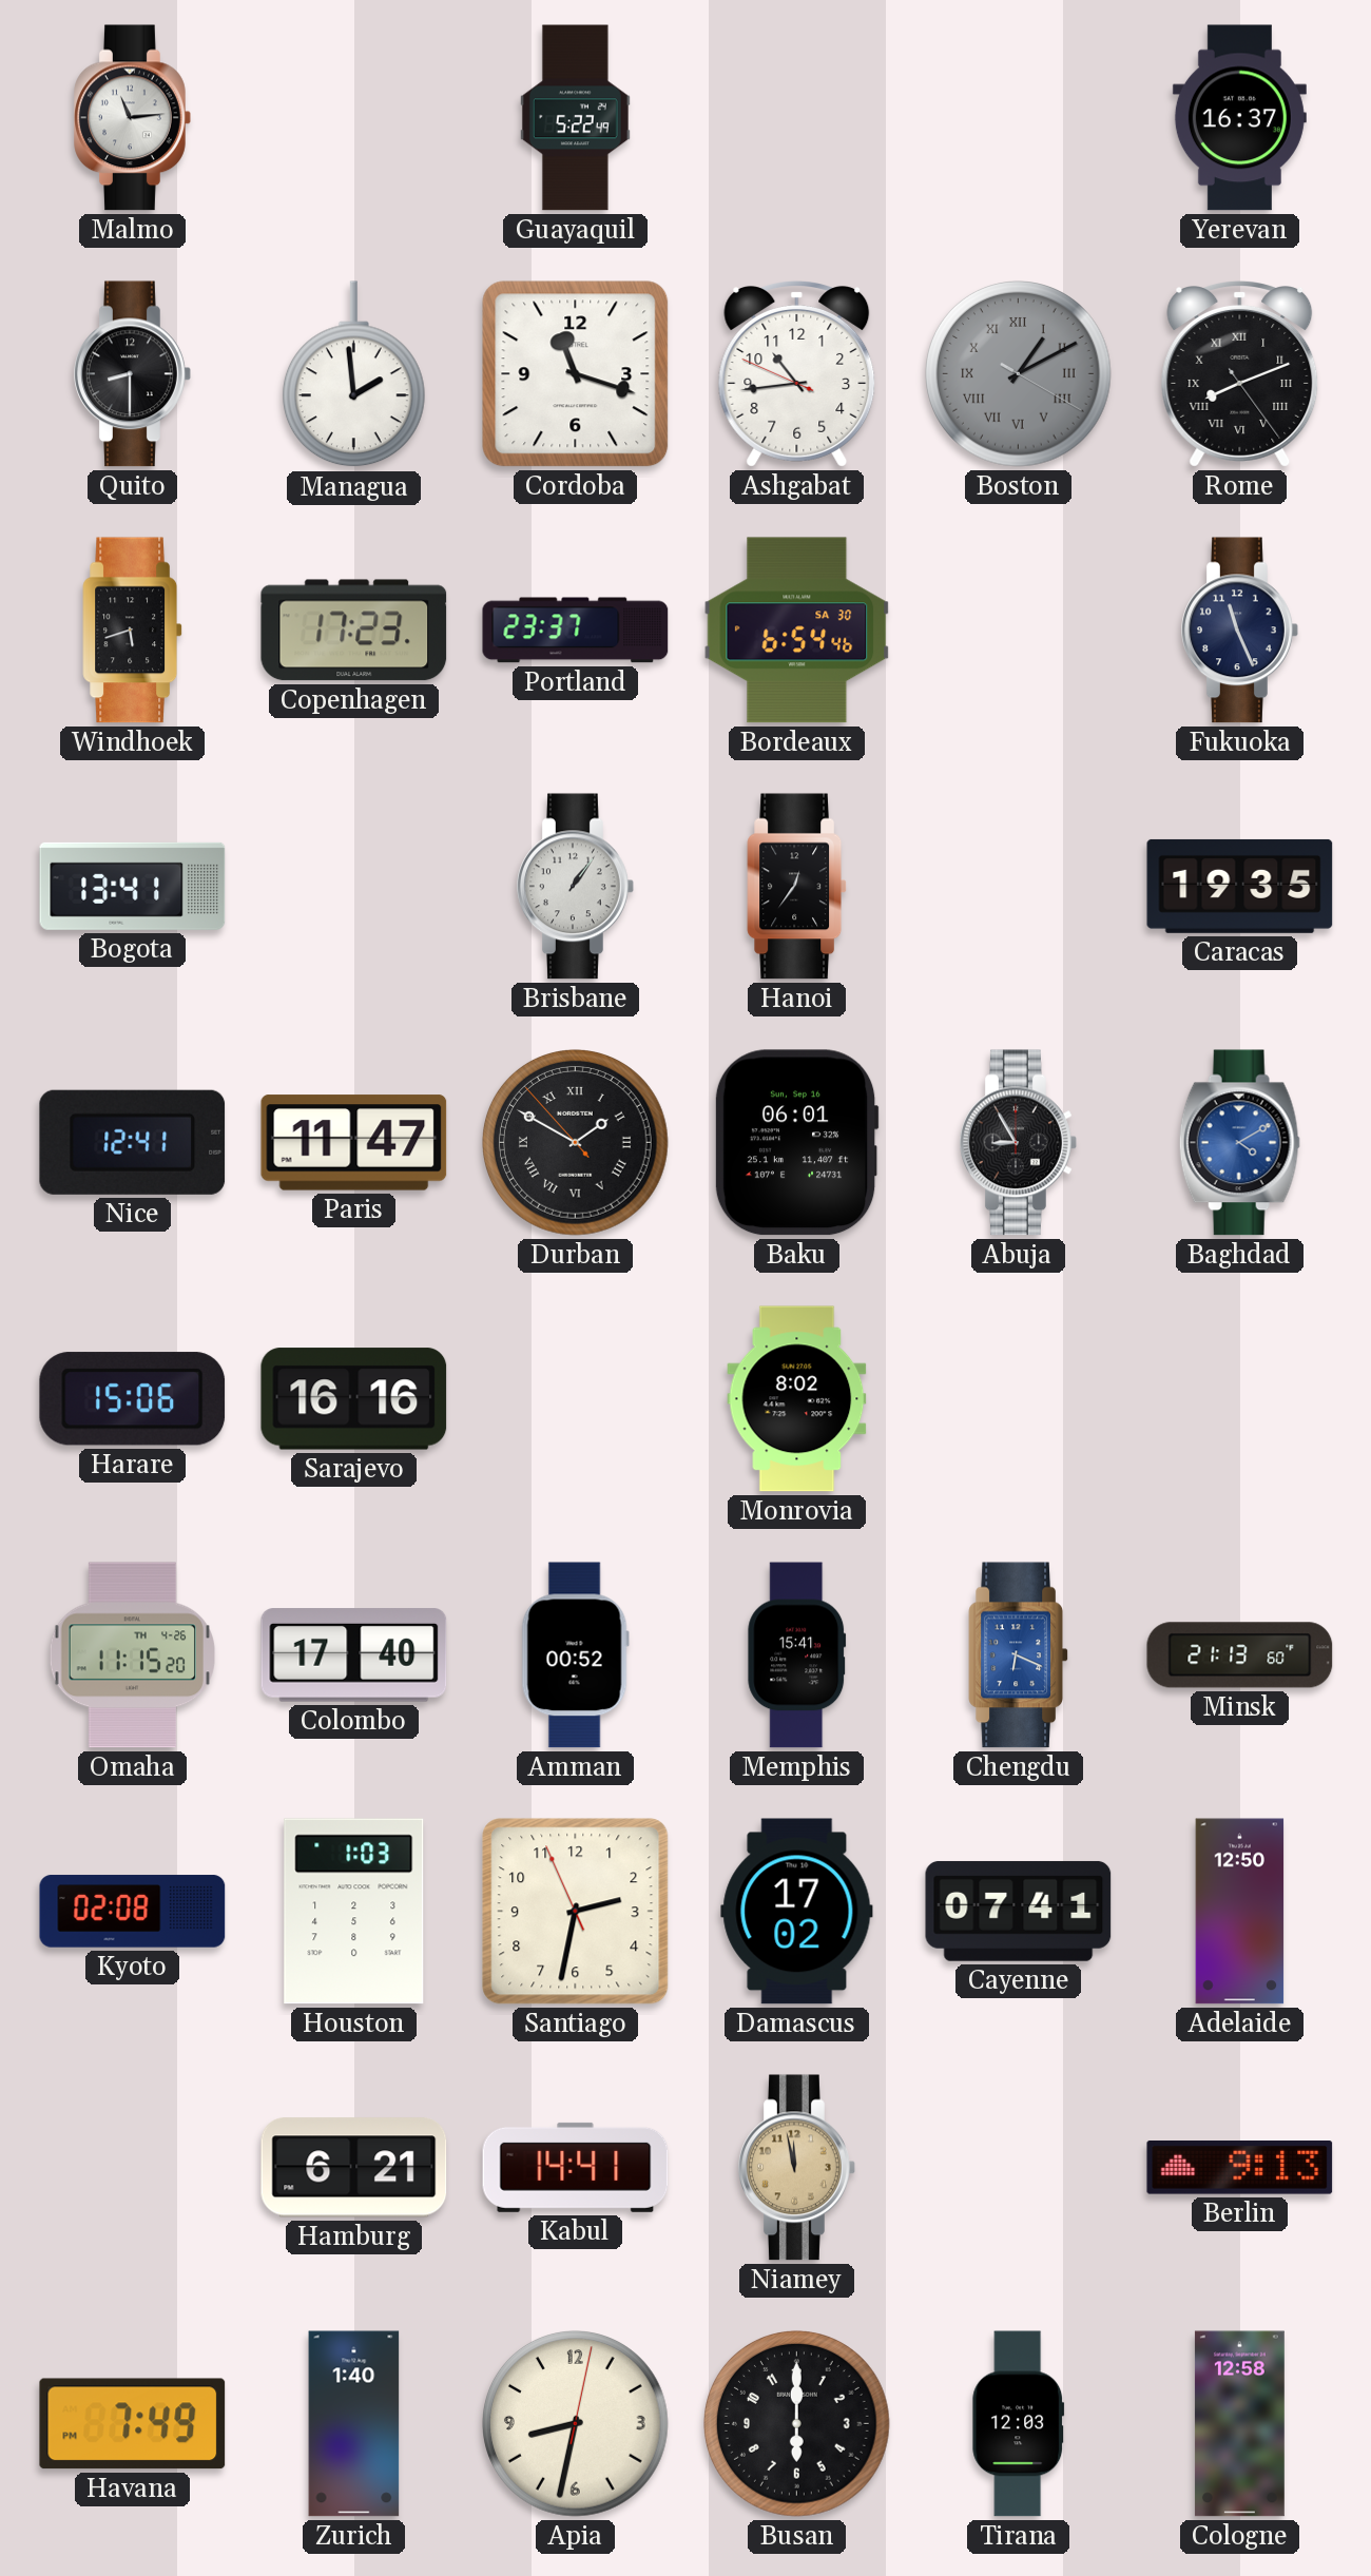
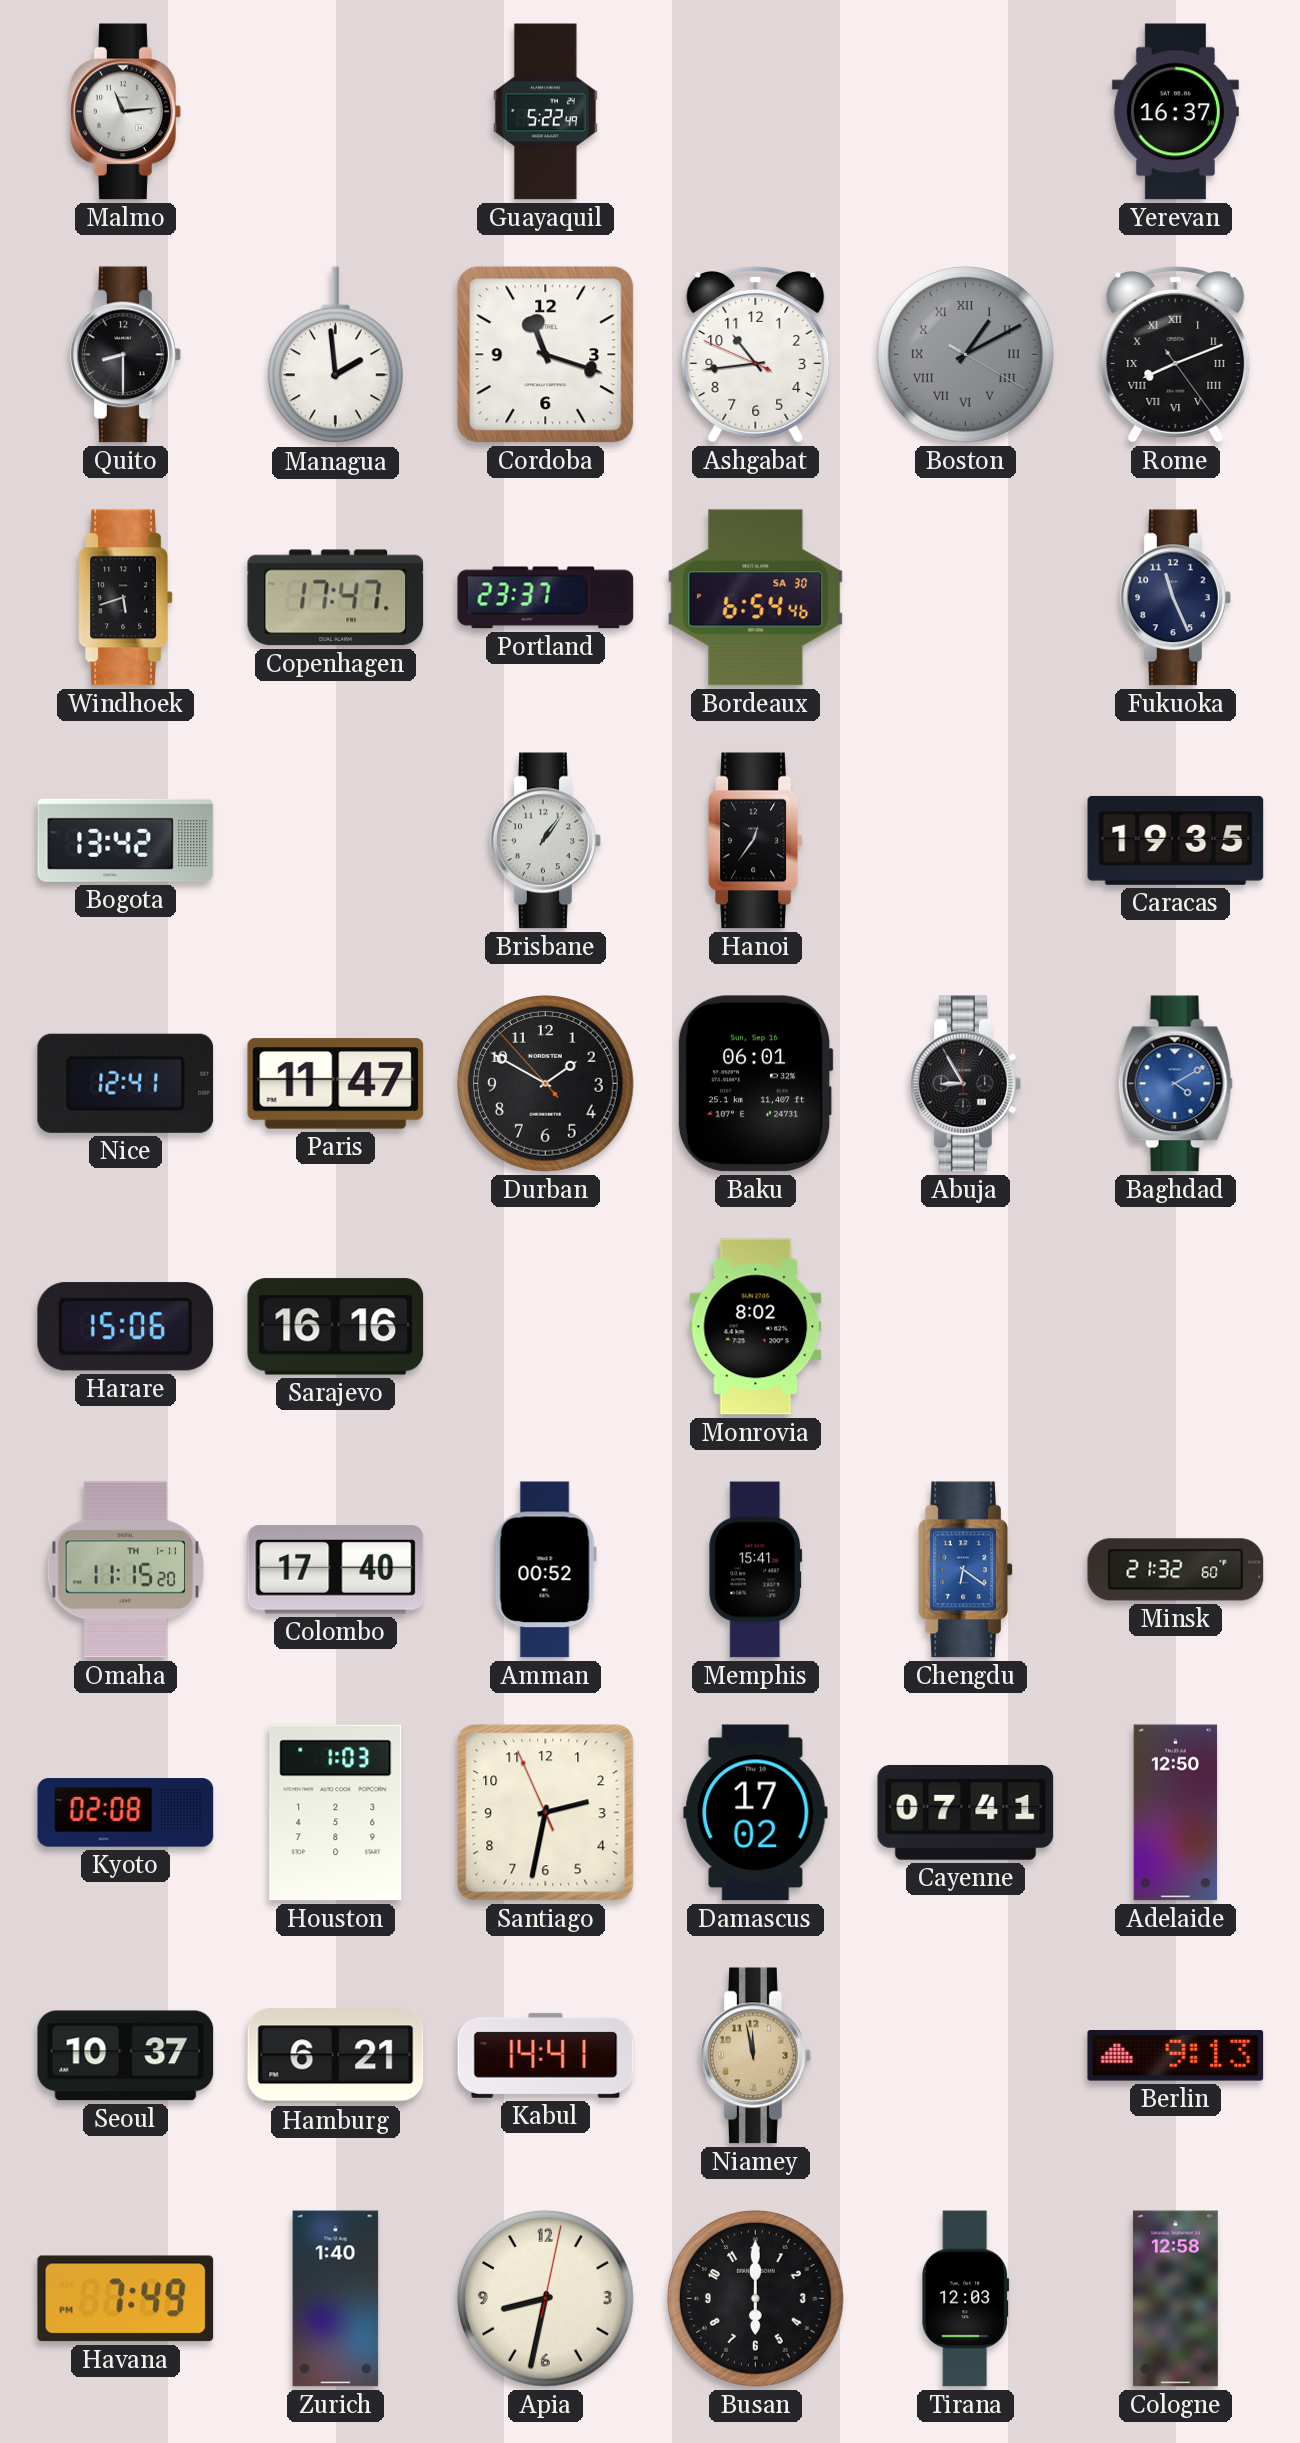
Copenhagen: 17:23 -> 17:47
Bogota: 13:41 -> 13:42
Durban numerals: Roman -> Arabic
Omaha date: TH 4-26 -> TH 1-11
Chengdu: 6:19 -> 6:21
Minsk: 21:13 -> 21:32
Seoul: none -> 10:37
